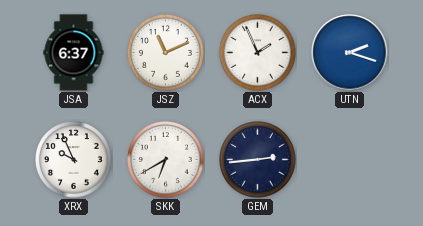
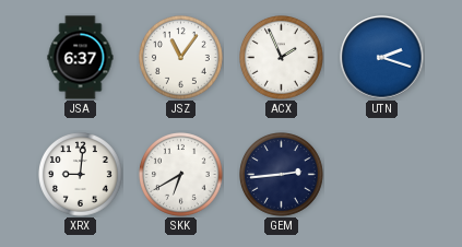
JSZ: 11:11 -> 11:06
XRX: 9:56 -> 9:01
